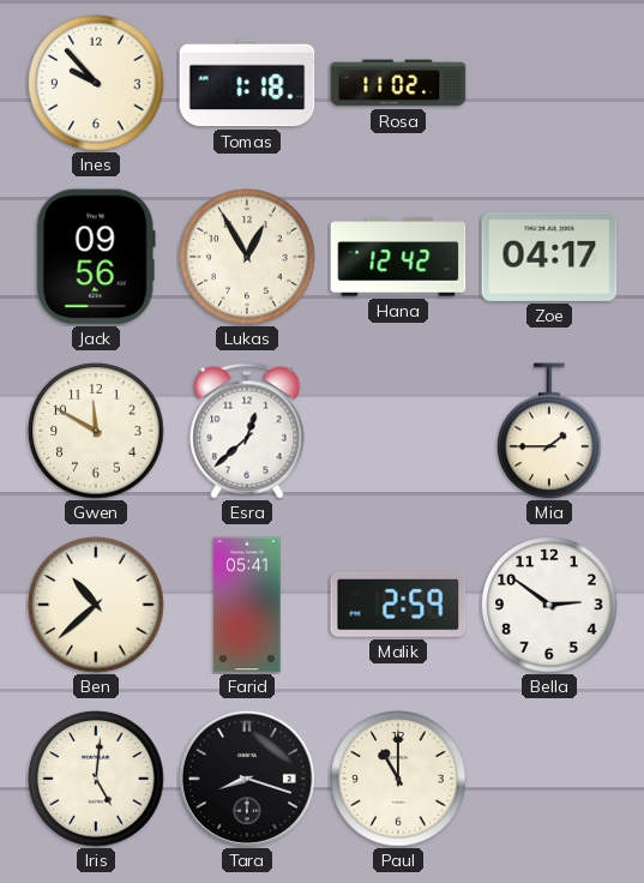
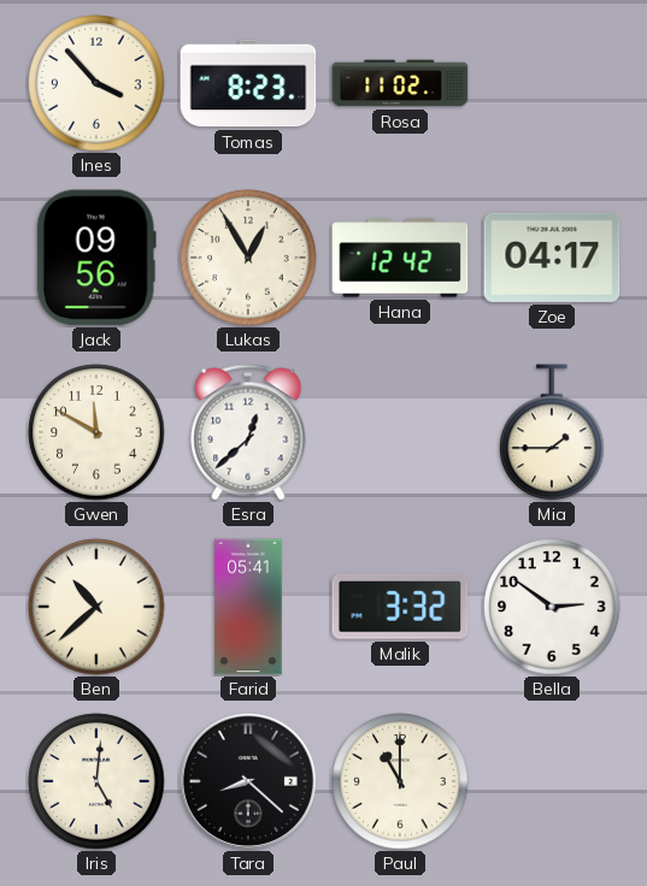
Ines: 9:53 -> 3:53
Tomas: 1:18 -> 8:23
Malik: 2:59 -> 3:32
Tara: 8:18 -> 8:22
